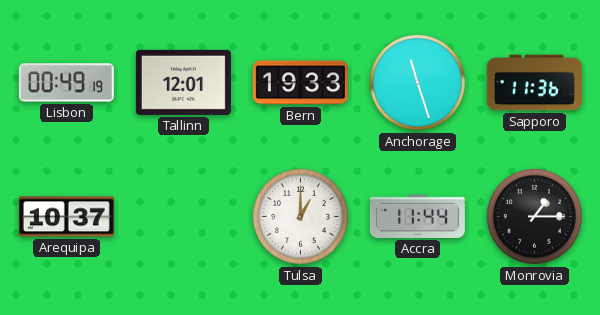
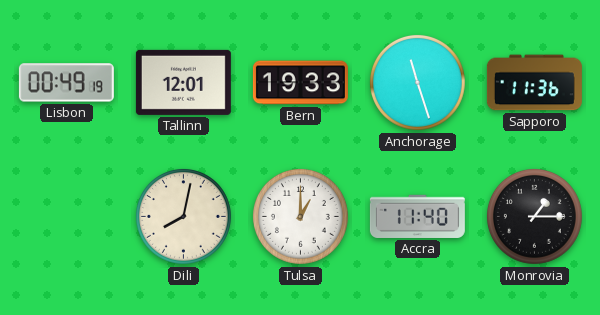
Arequipa: 10:37 -> none
Dili: none -> 8:02
Accra: 11:44 -> 11:40
